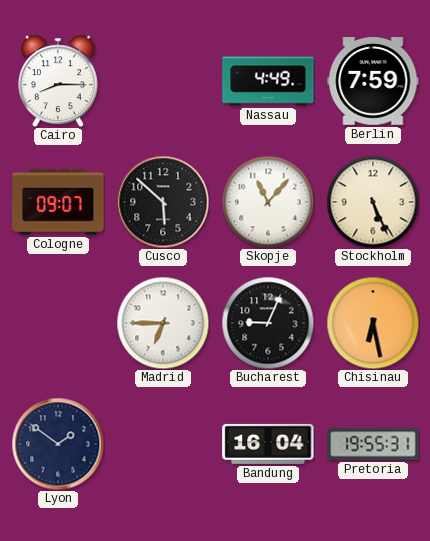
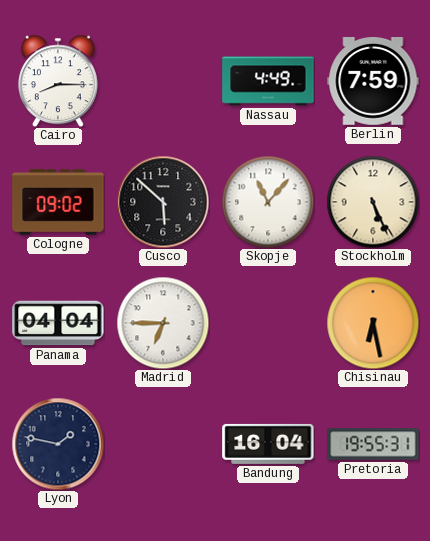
Cologne: 09:07 -> 09:02
Panama: none -> 04:04
Bucharest: 9:04 -> none
Lyon: 1:51 -> 1:47
